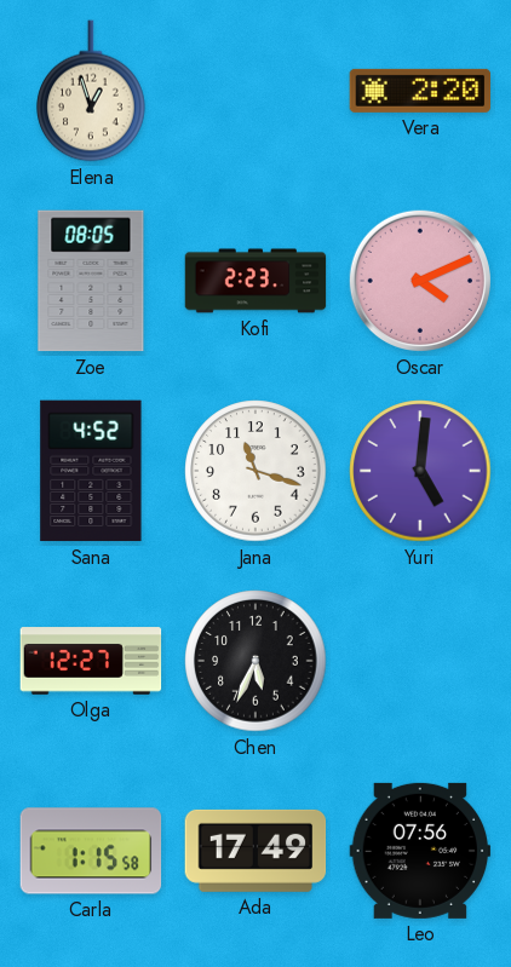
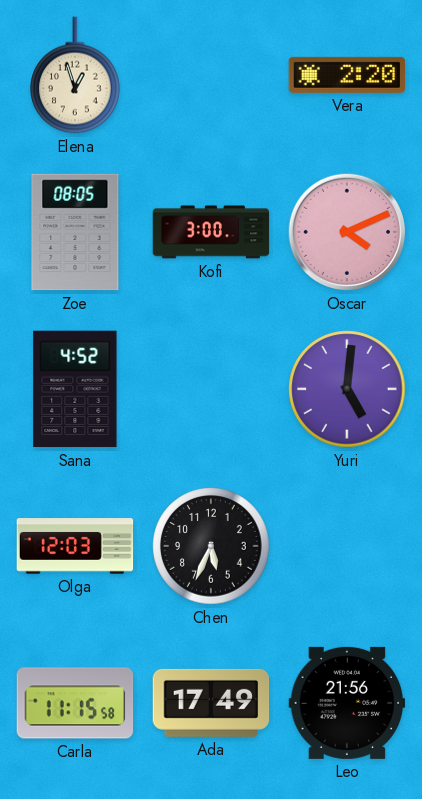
Kofi: 2:23 -> 3:00
Jana: 11:18 -> none
Olga: 12:27 -> 12:03
Carla: 1:15 -> 11:15
Leo: 07:56 -> 21:56
